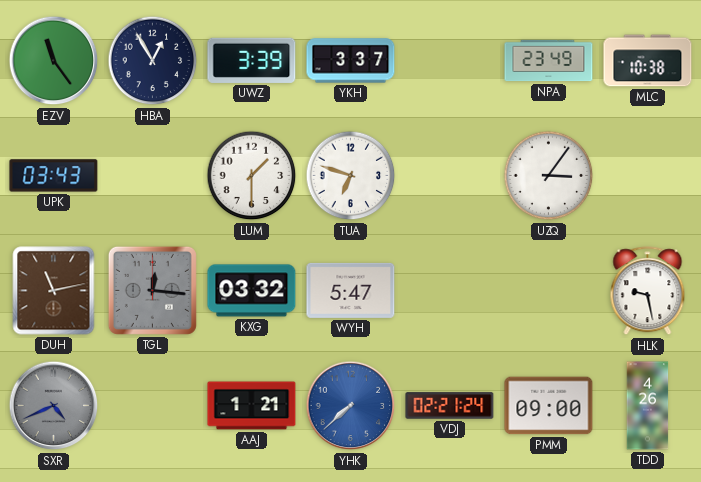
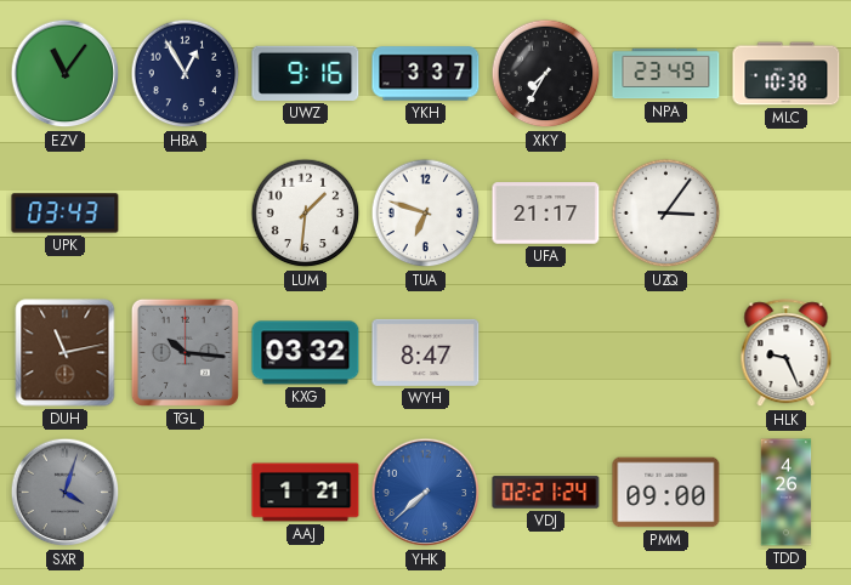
EZV: 11:24 -> 11:06
UWZ: 3:39 -> 9:16
XKY: none -> 7:35
LUM: 1:30 -> 1:31
UFA: none -> 21:17
TGL: 12:16 -> 10:16
WYH: 5:47 -> 8:47
HLK: 9:28 -> 9:26
SXR: 4:41 -> 4:03
